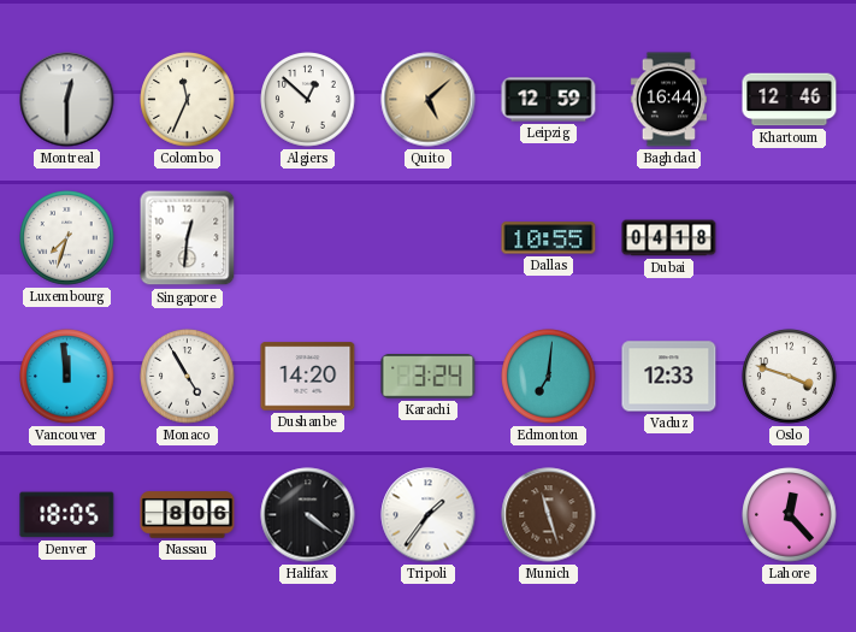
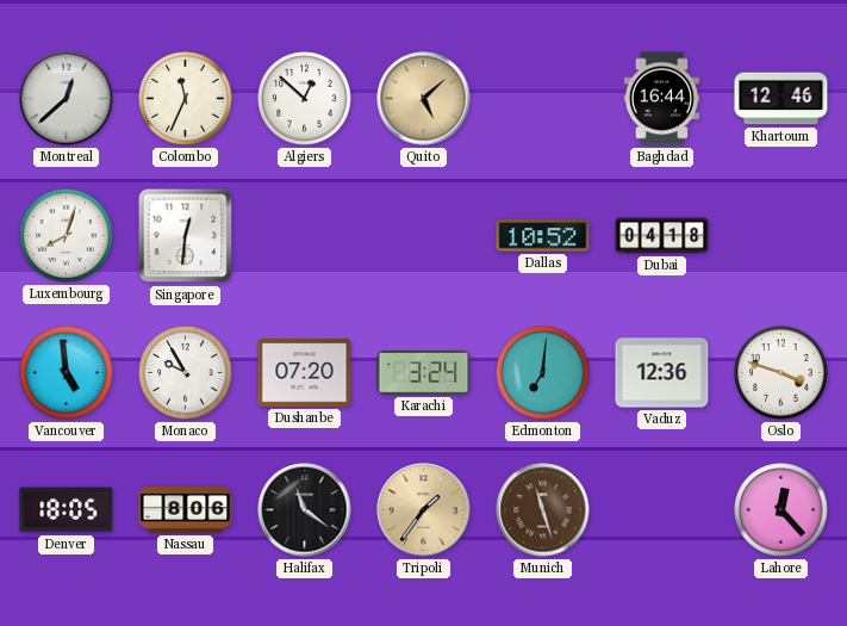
Montreal: 12:30 -> 12:38
Leipzig: 12:59 -> none
Luxembourg: 7:33 -> 8:03
Dallas: 10:55 -> 10:52
Vancouver: 11:59 -> 4:59
Monaco: 4:55 -> 9:55
Dushanbe: 14:20 -> 07:20
Vaduz: 12:33 -> 12:36
Halifax: 4:21 -> 11:21
Tripoli dial: white -> champagne
